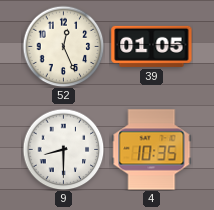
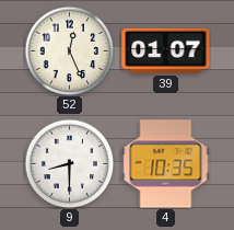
39: 01:05 -> 01:07
